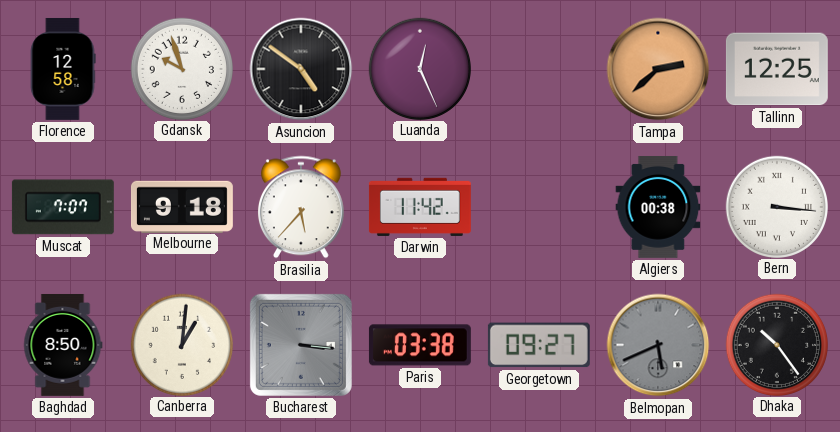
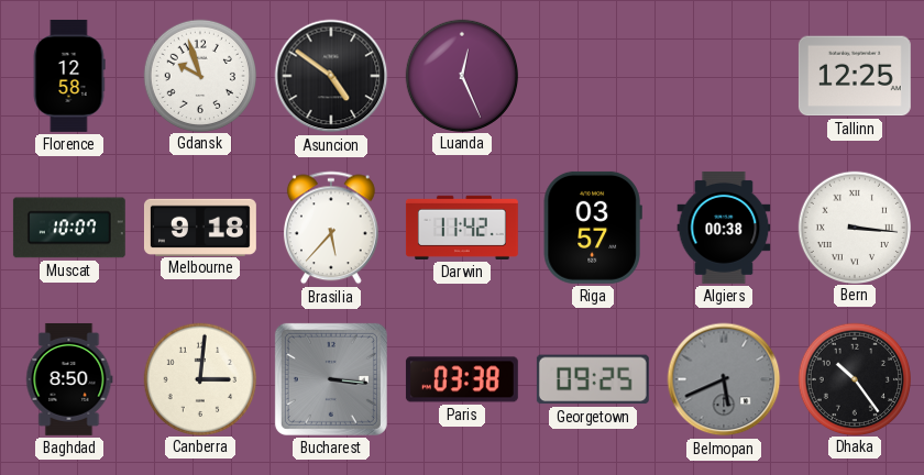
Tampa: 2:38 -> none
Muscat: 7:07 -> 10:07
Riga: none -> 03:57
Canberra: 1:01 -> 3:01
Georgetown: 09:27 -> 09:25
